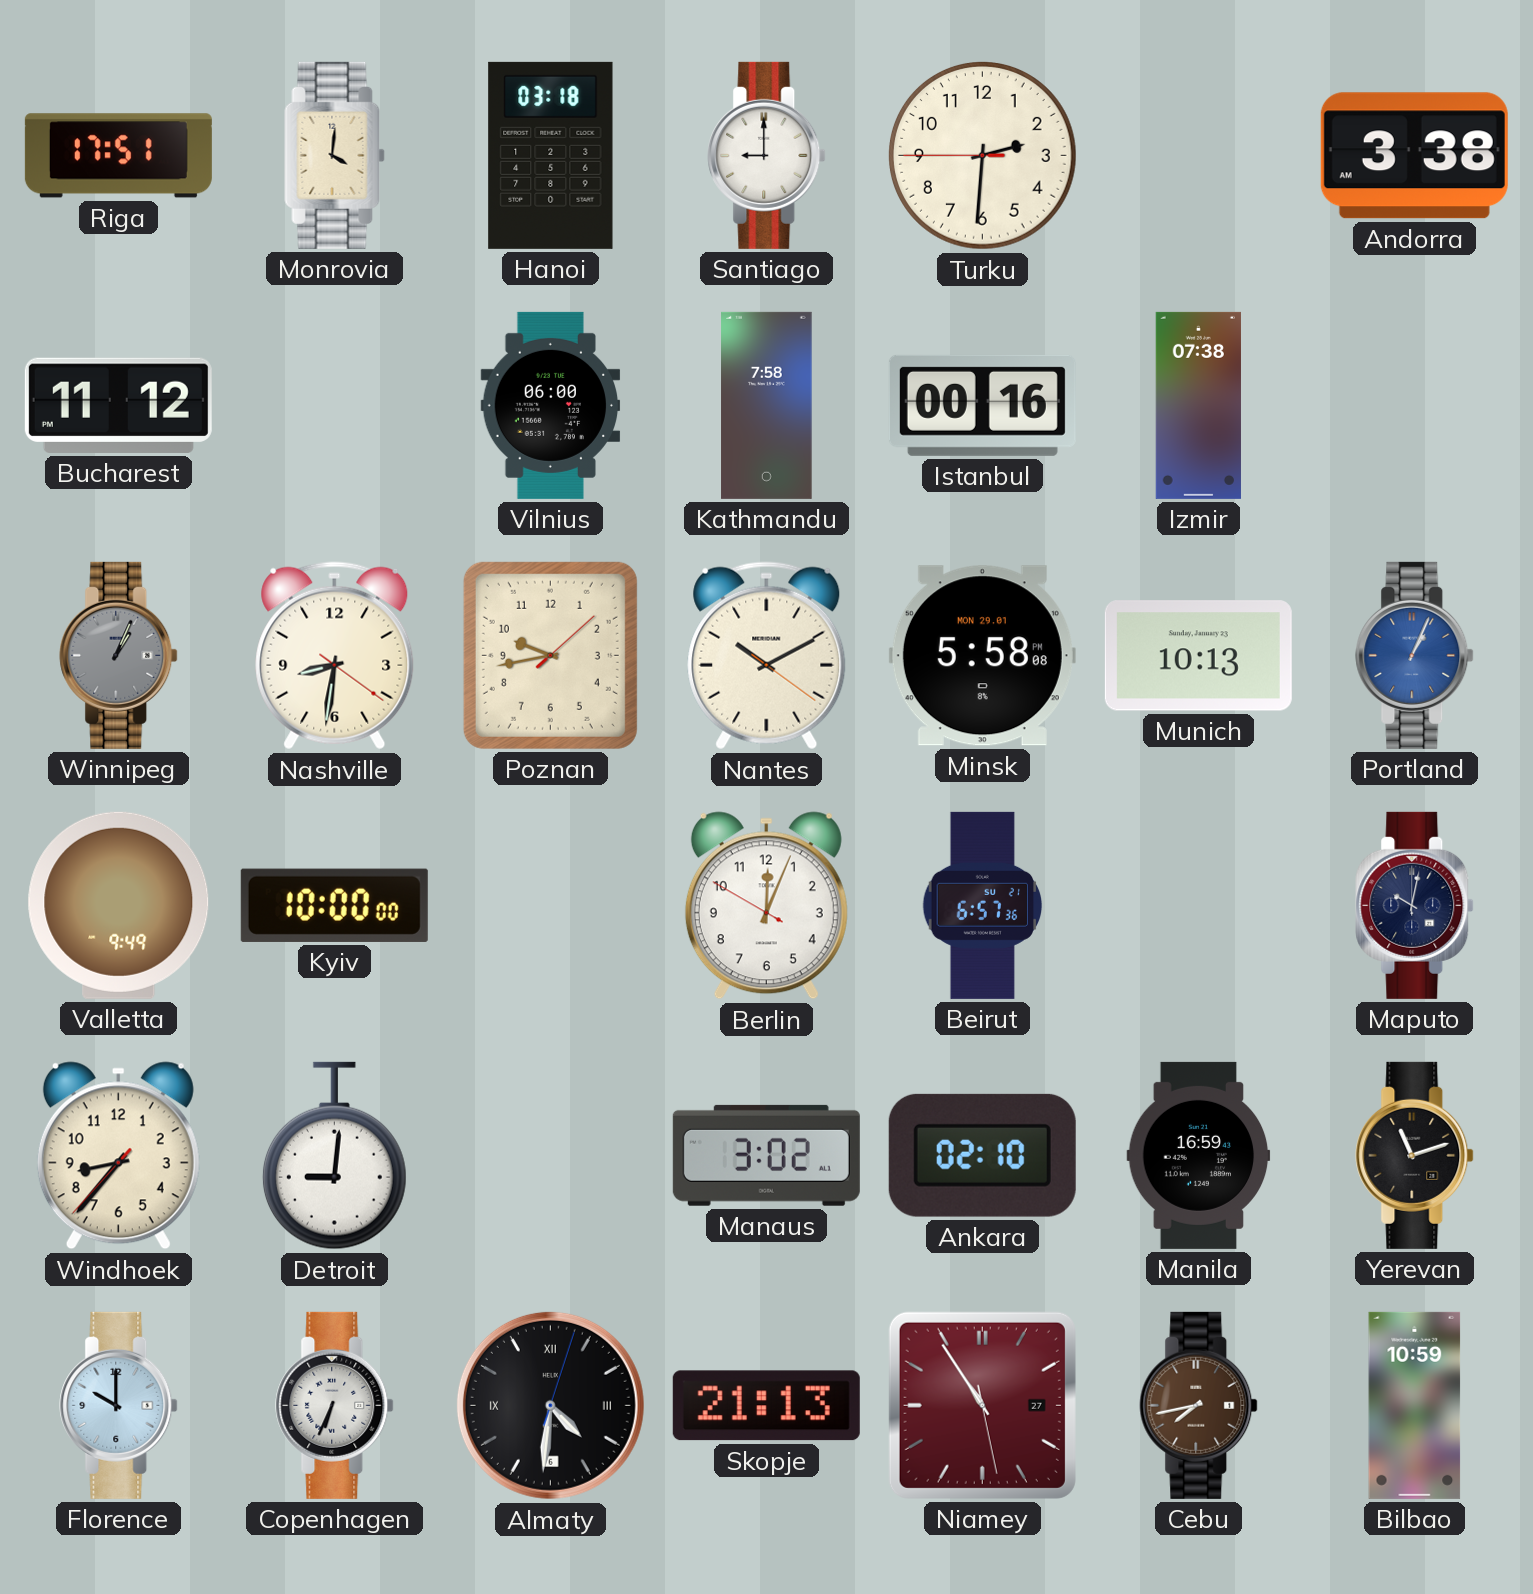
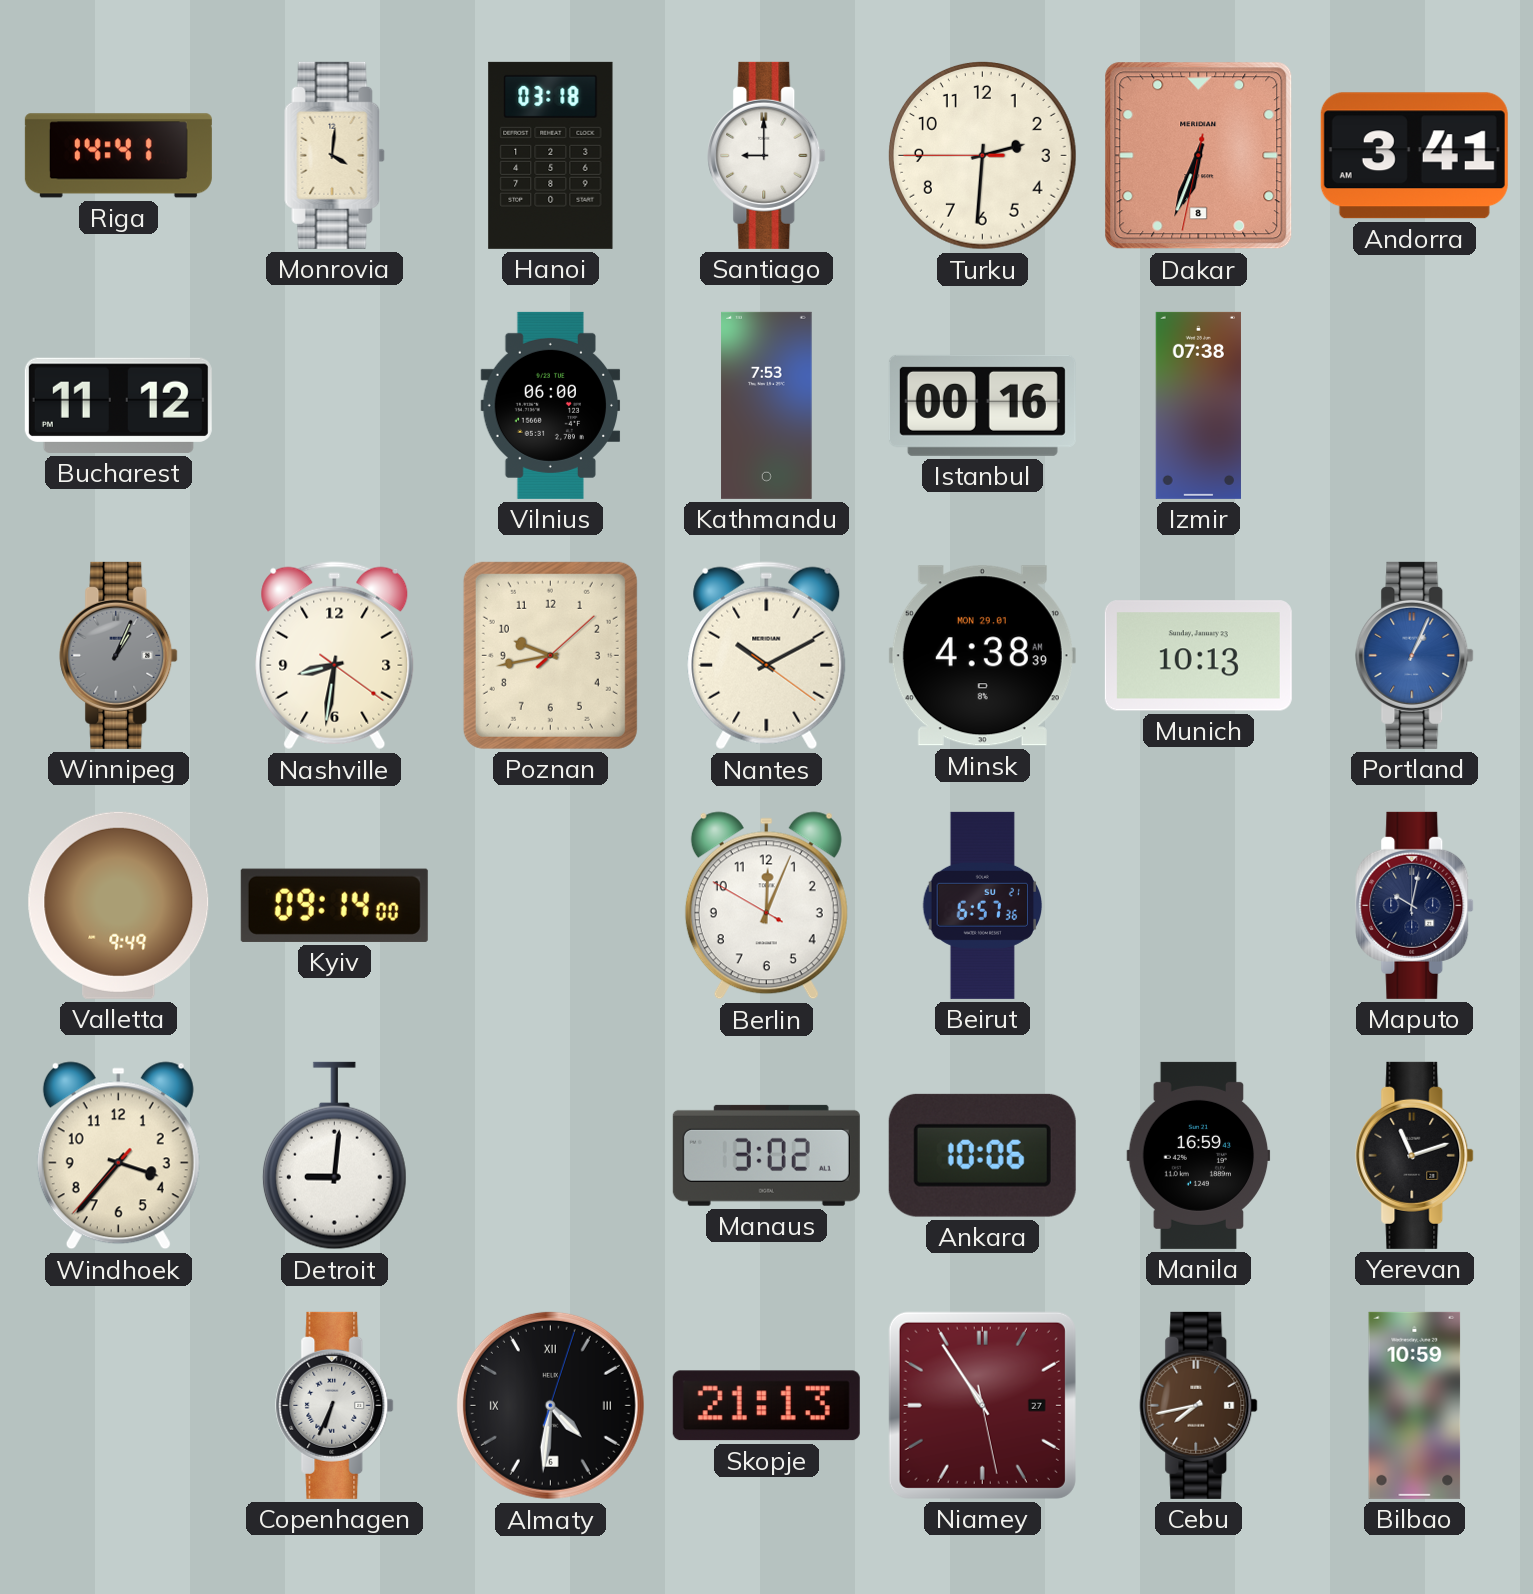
Riga: 17:51 -> 14:41
Dakar: none -> 6:33
Andorra: 3:38 -> 3:41
Kathmandu: 7:58 -> 7:53
Minsk: 5:58 -> 4:38
Kyiv: 10:00 -> 09:14
Windhoek: 8:36 -> 3:36
Ankara: 02:10 -> 10:06
Florence: 10:00 -> none
